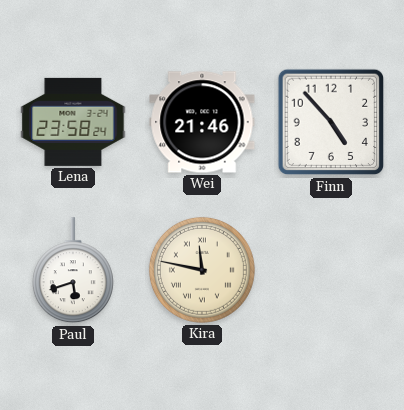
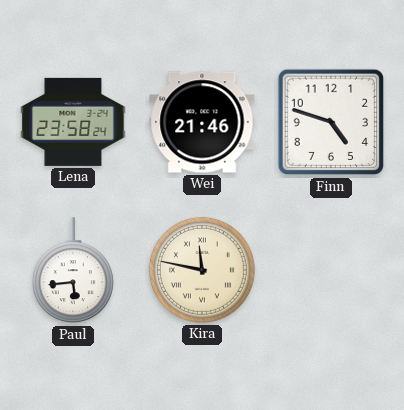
Finn: 4:53 -> 4:48
Paul: 5:42 -> 5:44
